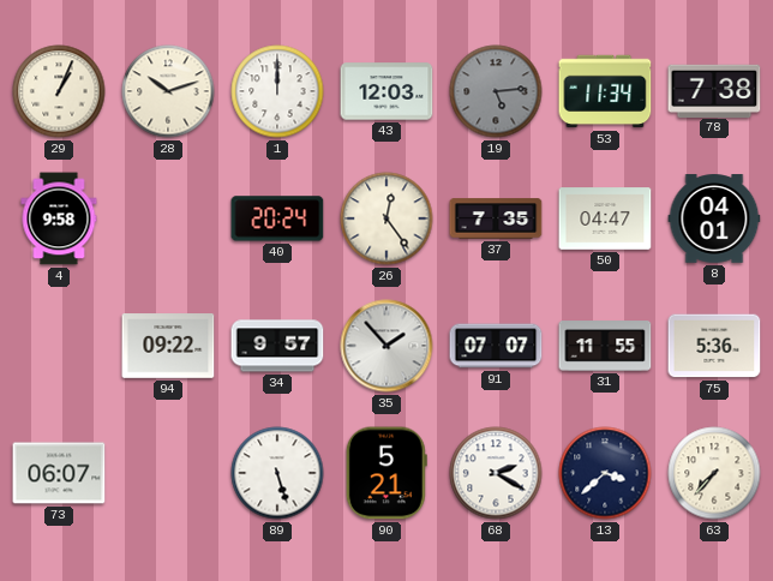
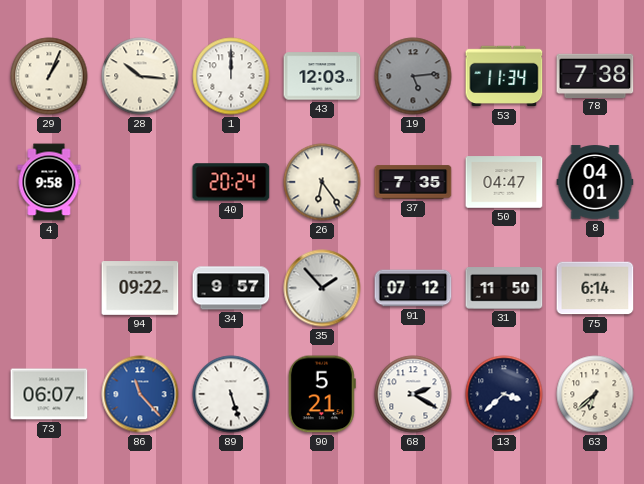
28: 10:12 -> 10:16
26: 12:24 -> 6:24
91: 07:07 -> 07:12
31: 11:55 -> 11:50
75: 5:36 -> 6:14
86: none -> 11:23
63: 7:37 -> 6:38
